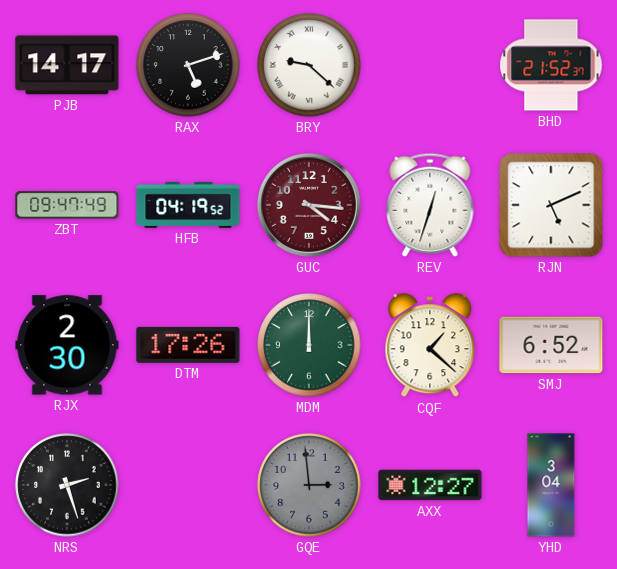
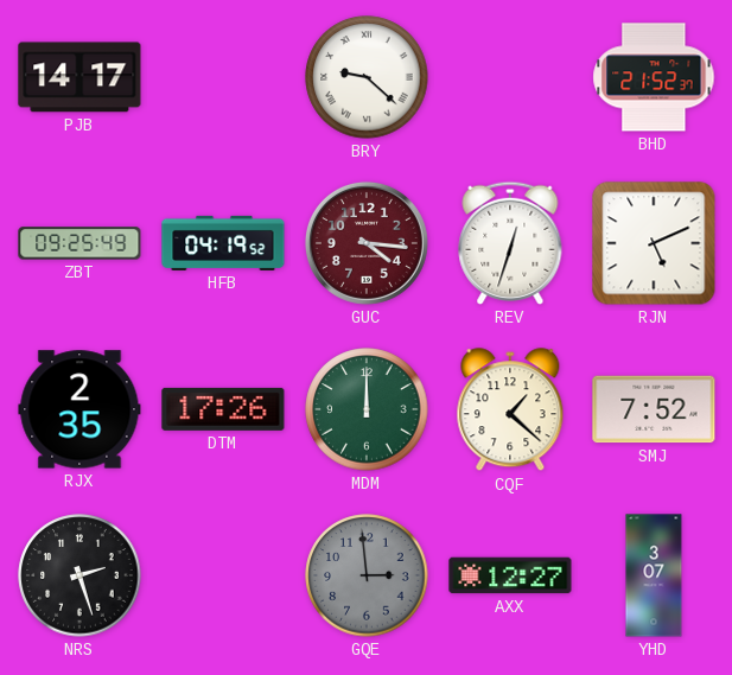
RAX: 5:12 -> none
ZBT: 09:47 -> 09:25
RJX: 2:30 -> 2:35
SMJ: 6:52 -> 7:52
YHD: 3:04 -> 3:07
